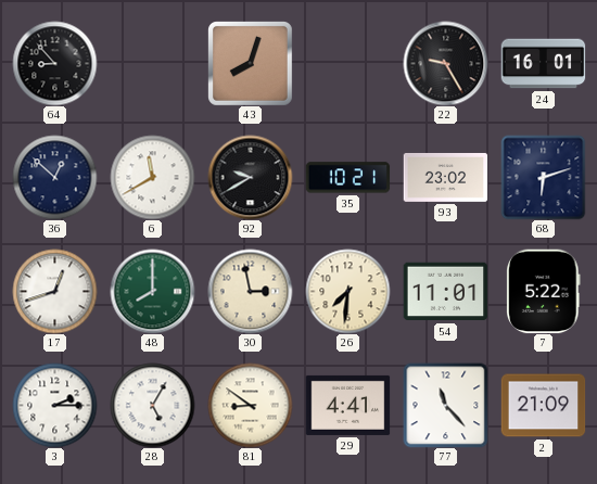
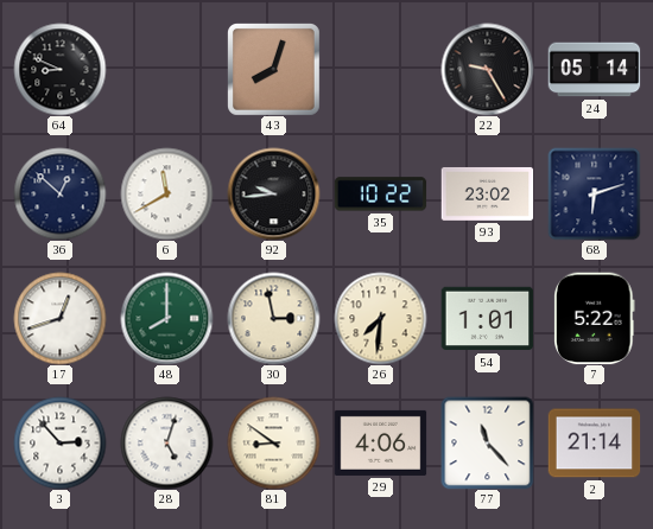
64: 8:53 -> 8:49
24: 16:01 -> 05:14
92: 9:40 -> 9:44
35: 10:21 -> 10:22
54: 11:01 -> 1:01
3: 2:15 -> 2:53
28: 5:05 -> 5:03
29: 4:41 -> 4:06
2: 21:09 -> 21:14
